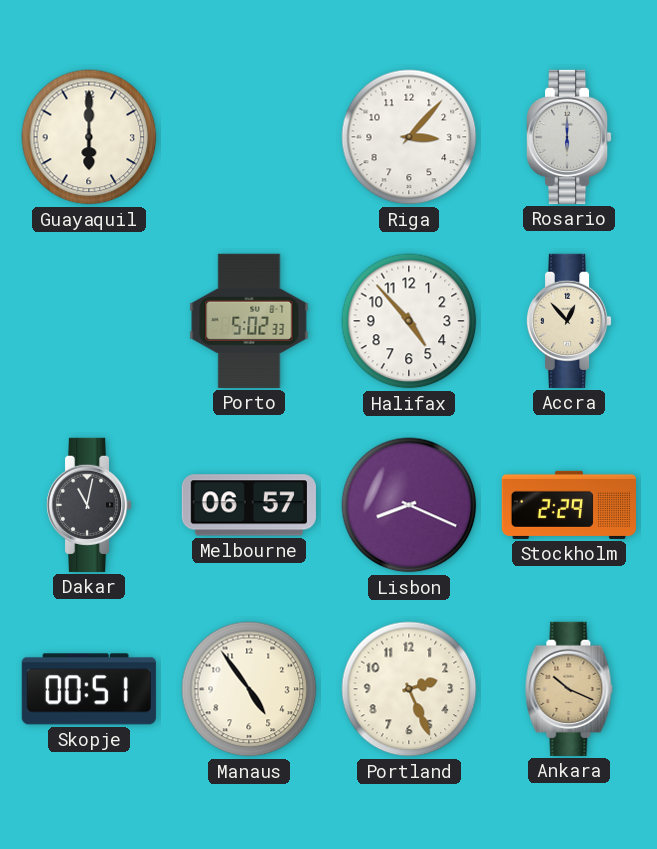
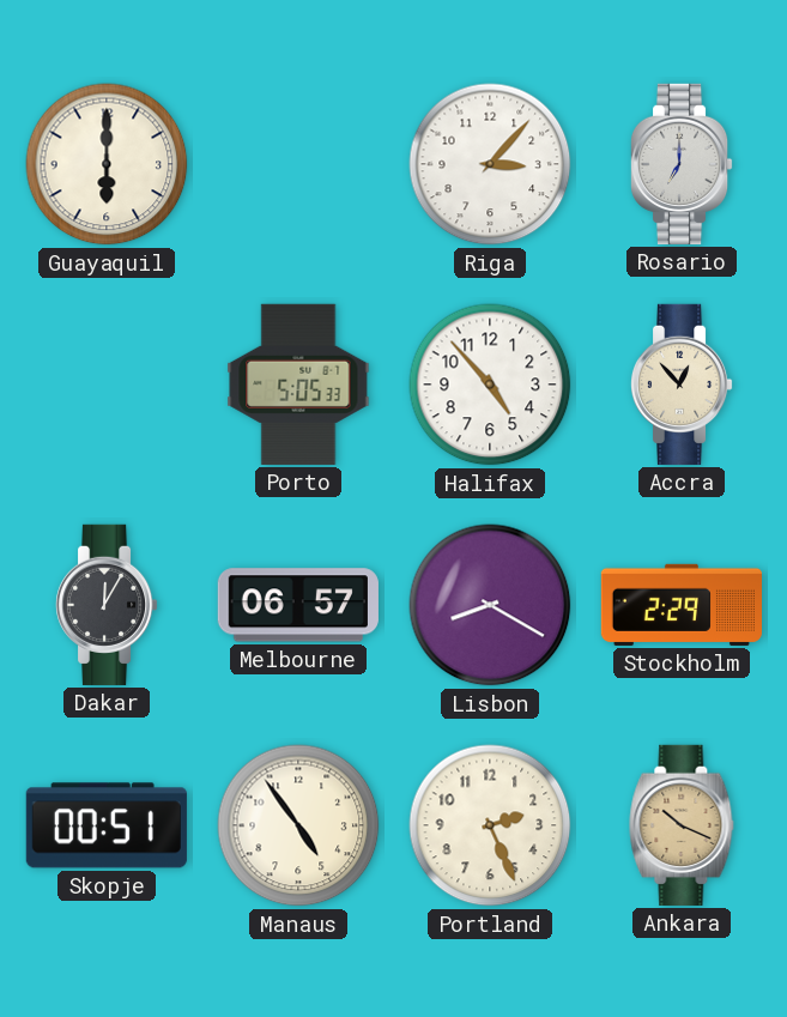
Rosario: 6:00 -> 7:00
Porto: 5:02 -> 5:05
Dakar: 11:02 -> 12:05
Lisbon: 8:19 -> 8:20
